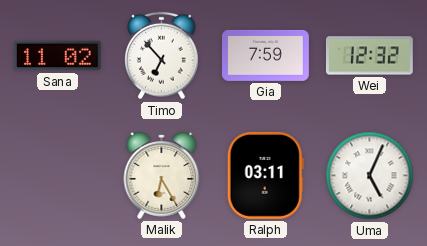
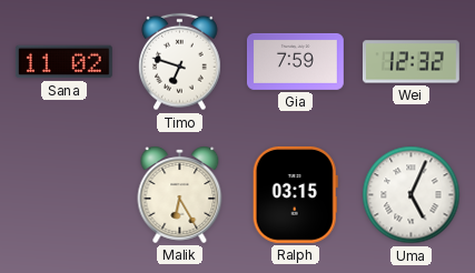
Timo: 6:53 -> 6:48
Ralph: 03:11 -> 03:15
